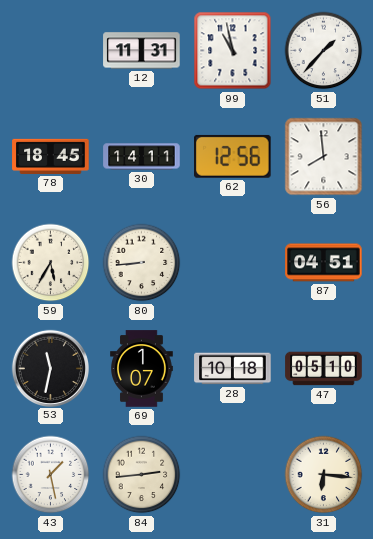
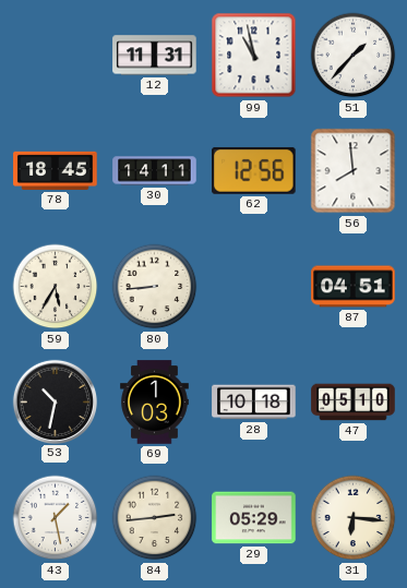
53: 11:32 -> 10:32
69: 1:07 -> 1:03
29: none -> 05:29
